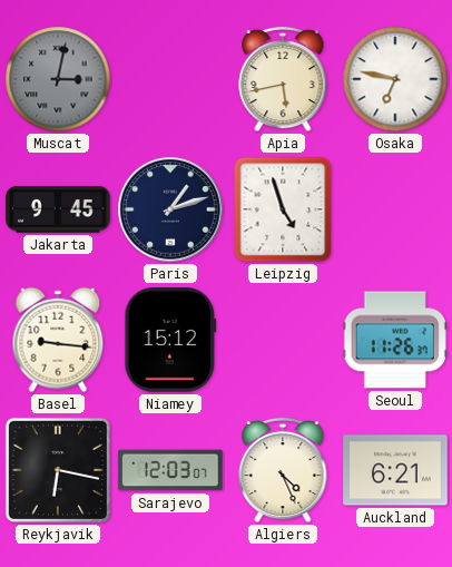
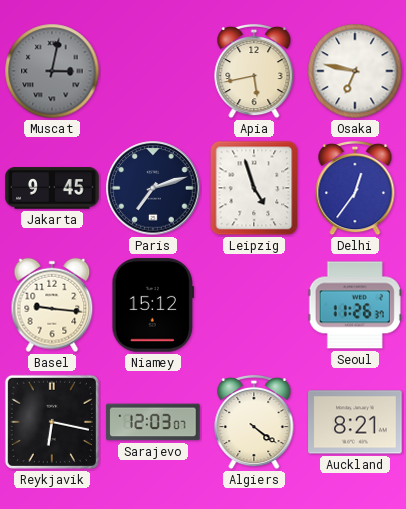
Paris: 1:12 -> 7:12
Delhi: none -> 12:36
Algiers: 4:26 -> 4:21
Auckland: 6:21 -> 8:21
